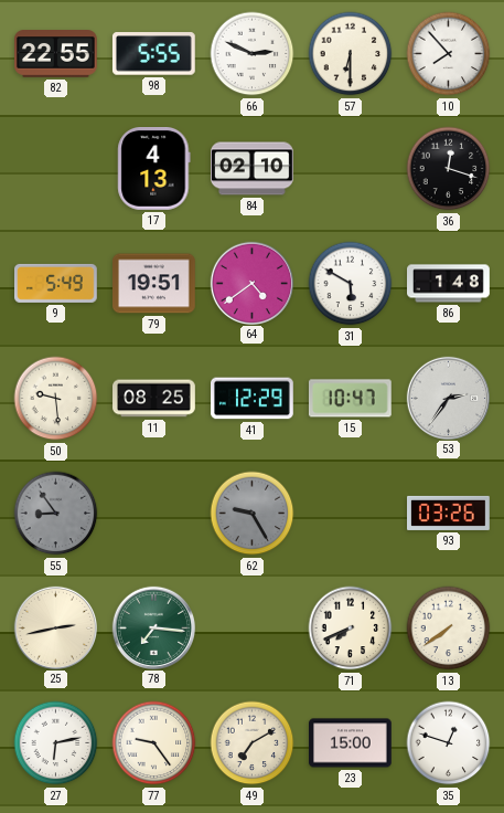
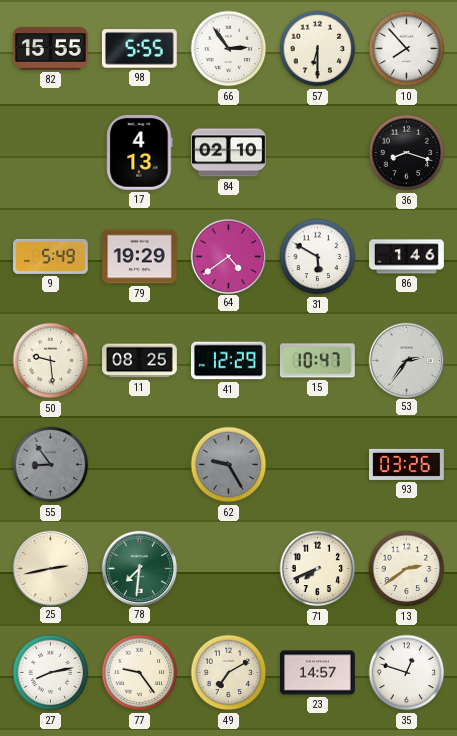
82: 22:55 -> 15:55
66: 2:49 -> 2:54
36: 12:18 -> 8:18
79: 19:51 -> 19:29
86: 1:48 -> 1:46
78: 7:16 -> 7:31
13: 7:39 -> 2:39
27: 6:13 -> 8:13
23: 15:00 -> 14:57
